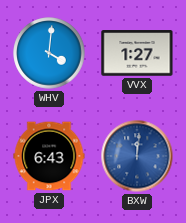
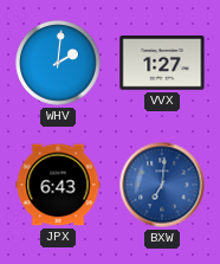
WHV: 4:01 -> 2:01
BXW: 12:01 -> 7:01
